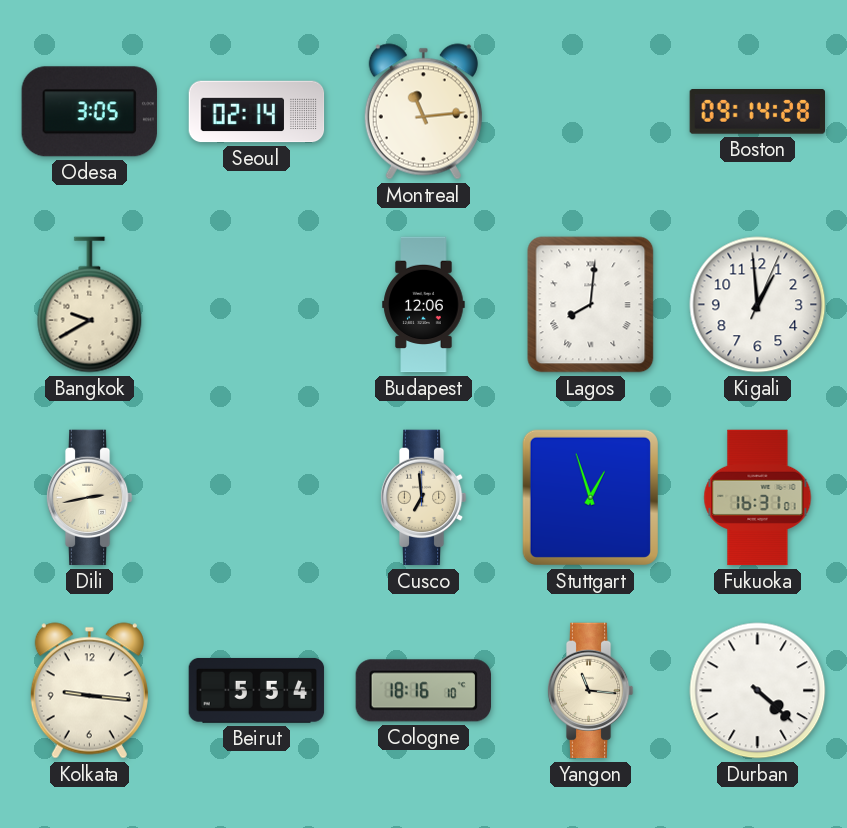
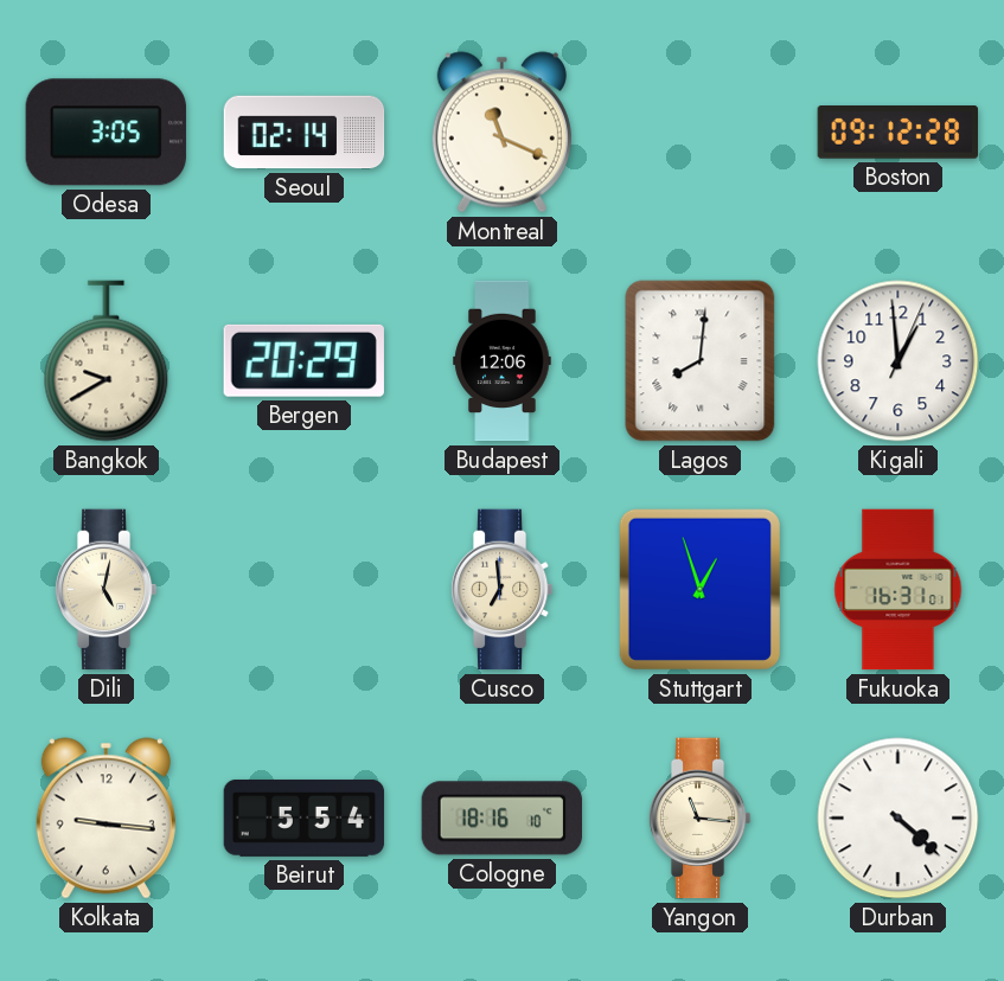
Montreal: 11:14 -> 11:19
Boston: 09:14 -> 09:12
Bergen: none -> 20:29
Dili: 2:43 -> 5:02
